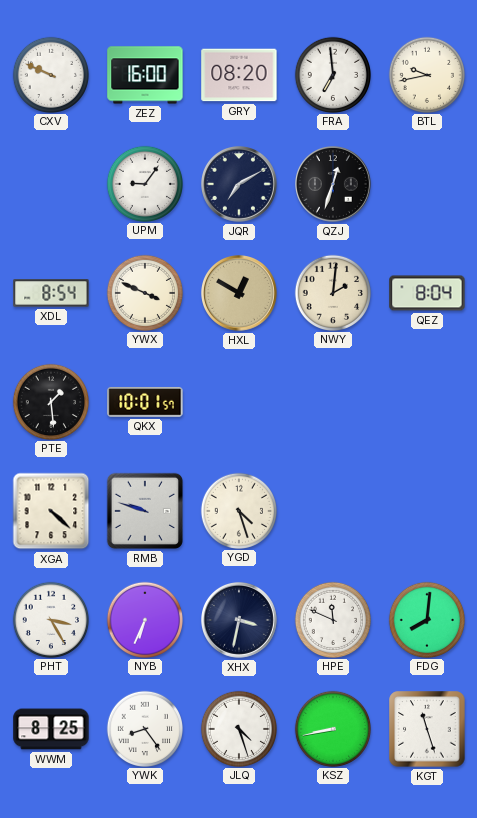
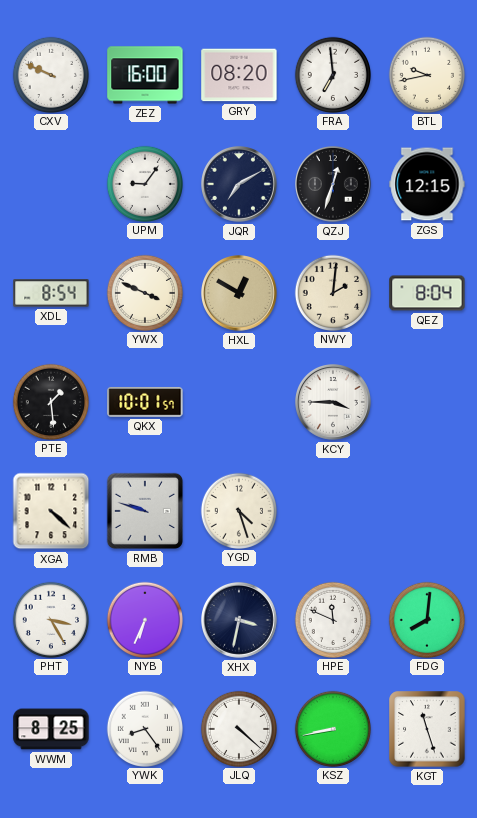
ZGS: none -> 12:15
KCY: none -> 3:45
JLQ: 4:27 -> 4:22
